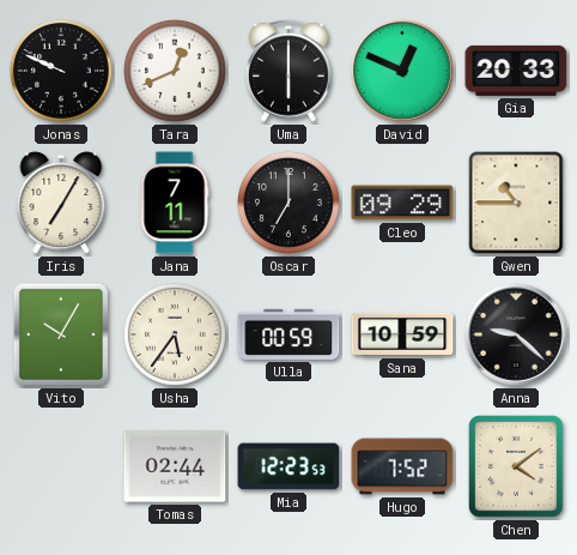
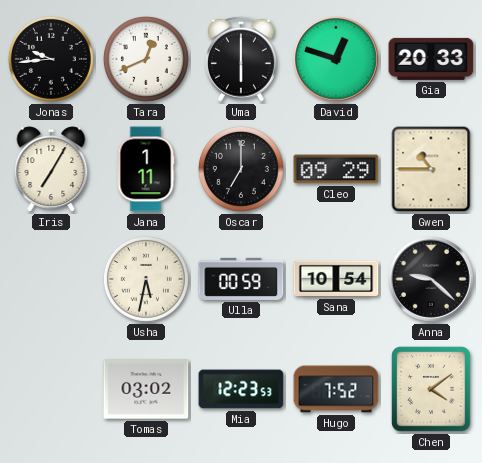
Jonas: 9:49 -> 9:44
David: 12:49 -> 12:48
Jana: 7:11 -> 1:11
Vito: 10:05 -> none
Usha: 5:36 -> 5:32
Sana: 10:59 -> 10:54
Tomas: 02:44 -> 03:02
